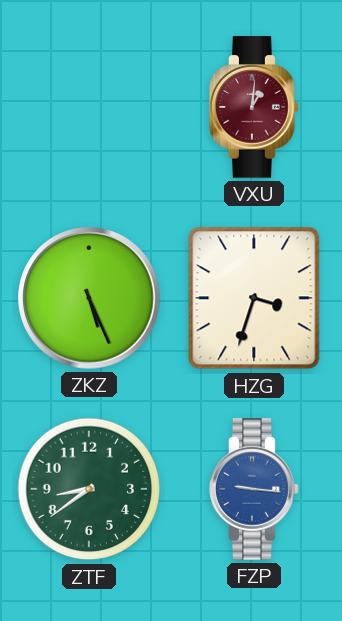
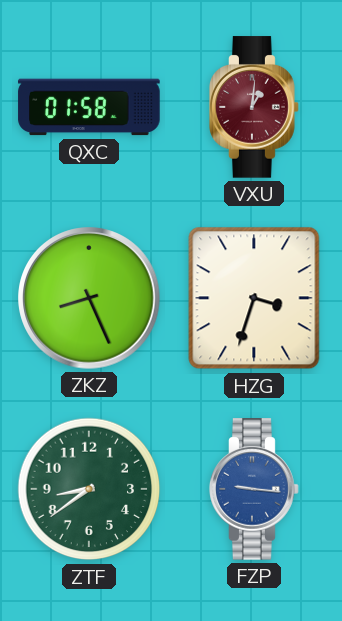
QXC: none -> 01:58
ZKZ: 5:26 -> 8:26
